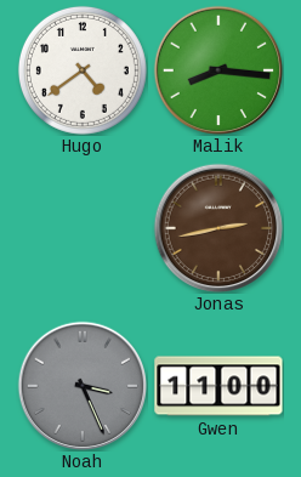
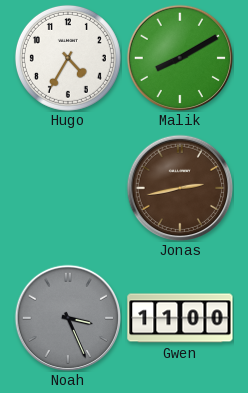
Hugo: 4:39 -> 4:35
Malik: 8:16 -> 8:10
